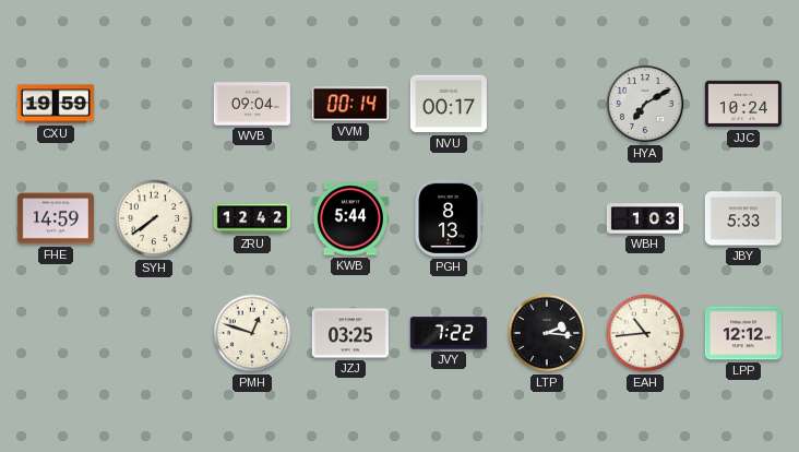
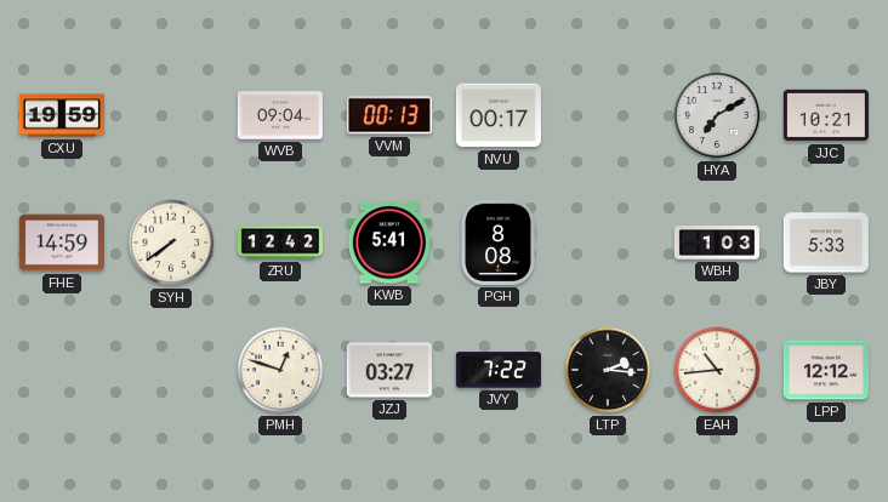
VVM: 00:14 -> 00:13
JJC: 10:24 -> 10:21
KWB: 5:44 -> 5:41
PGH: 8:13 -> 8:08
JZJ: 03:25 -> 03:27
